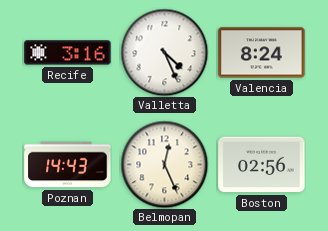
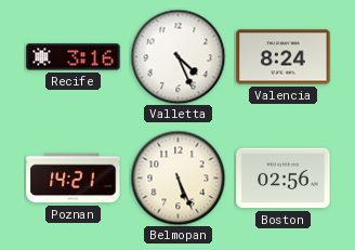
Poznan: 14:43 -> 14:21
Belmopan: 12:26 -> 5:26
